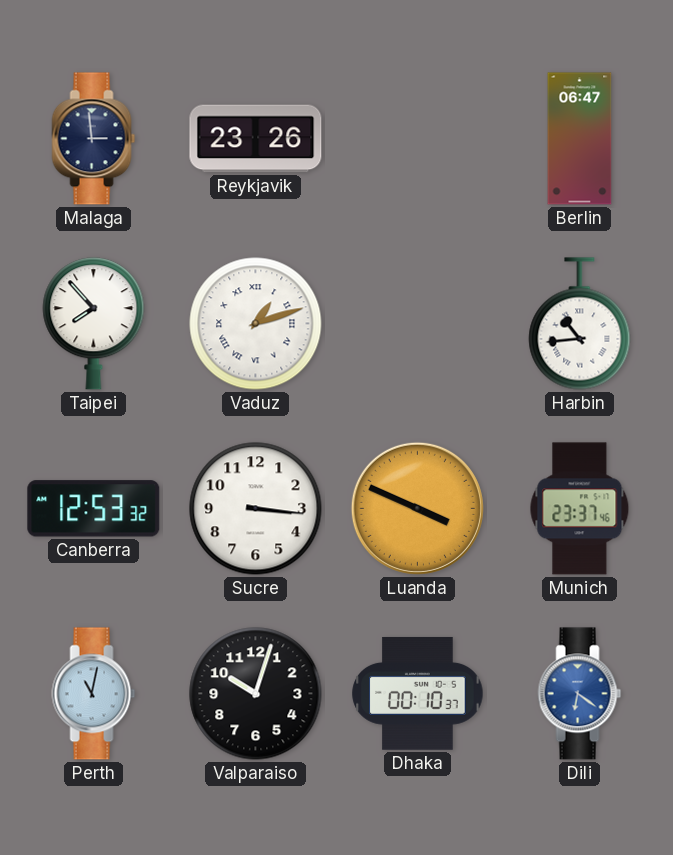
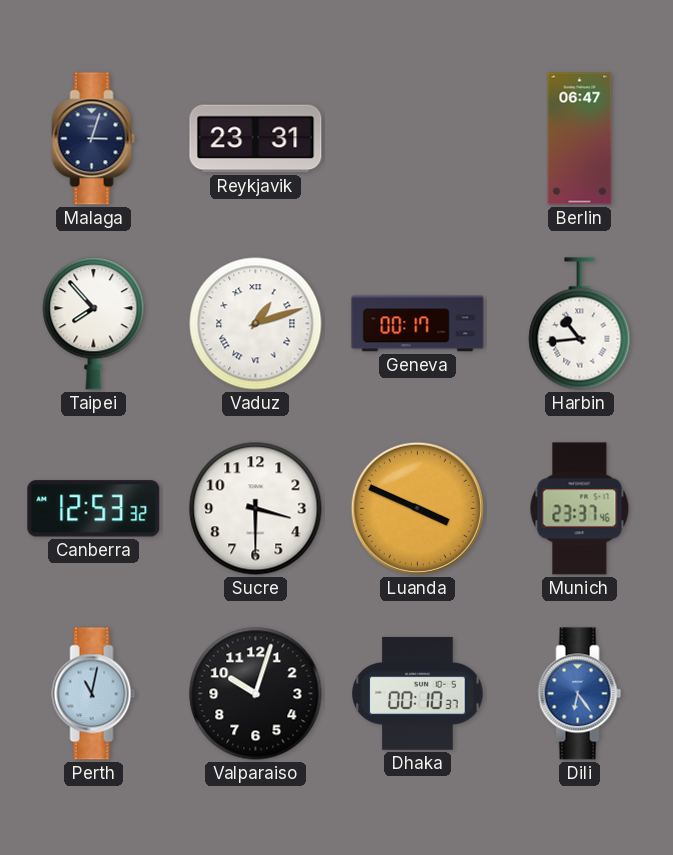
Malaga: 2:59 -> 3:03
Reykjavik: 23:26 -> 23:31
Geneva: none -> 00:17
Sucre: 3:16 -> 3:30
Dili: 6:21 -> 6:24
